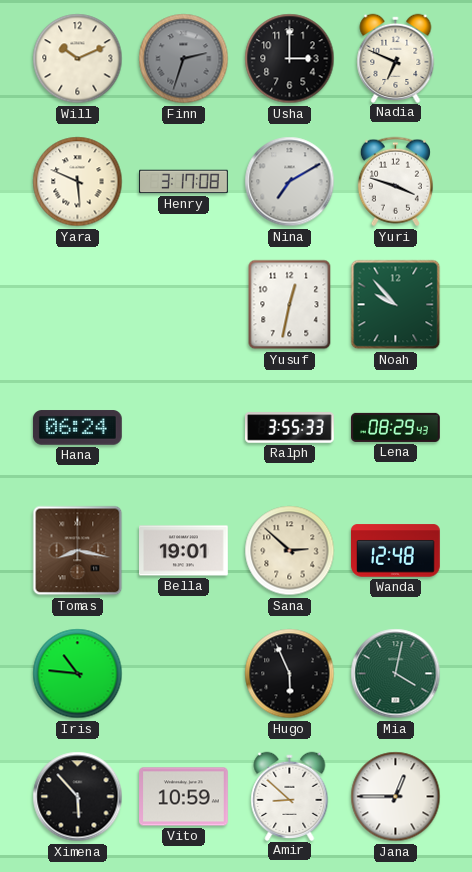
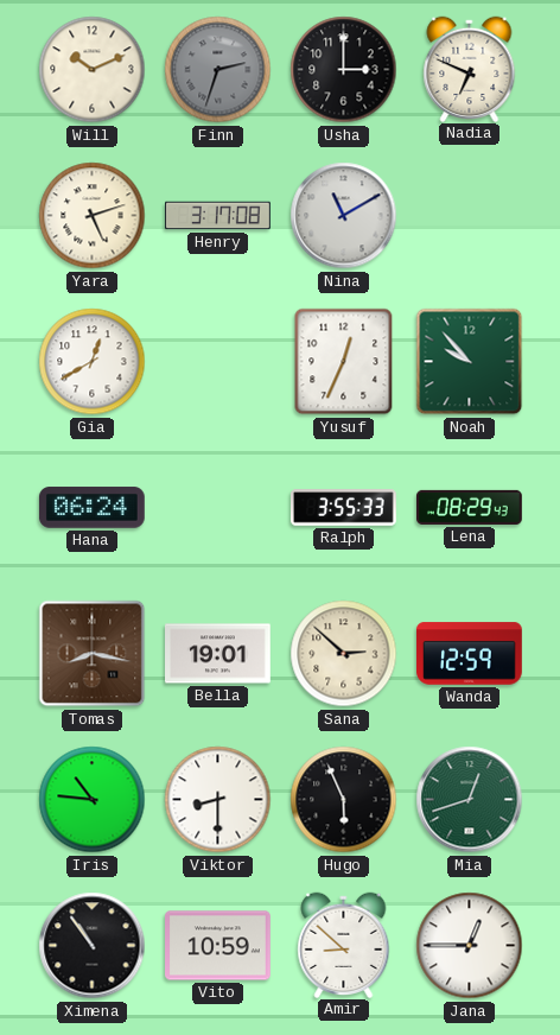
Yara: 5:49 -> 5:12
Nina: 7:10 -> 11:10
Yuri: 3:48 -> none
Gia: none -> 12:40
Yusuf: 12:32 -> 12:34
Wanda: 12:48 -> 12:59
Viktor: none -> 8:30
Mia: 4:02 -> 12:42
Ximena: 5:53 -> 10:54
